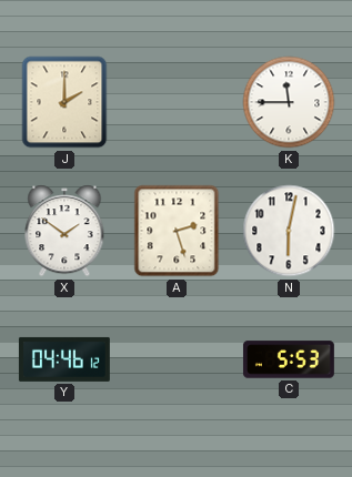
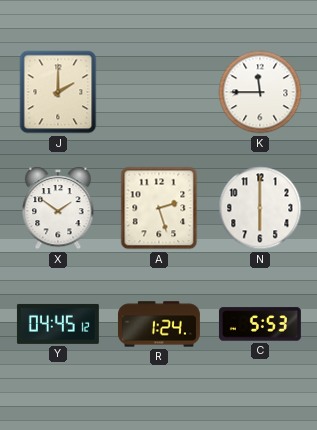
N: 6:02 -> 6:00
Y: 04:46 -> 04:45
R: none -> 1:24
